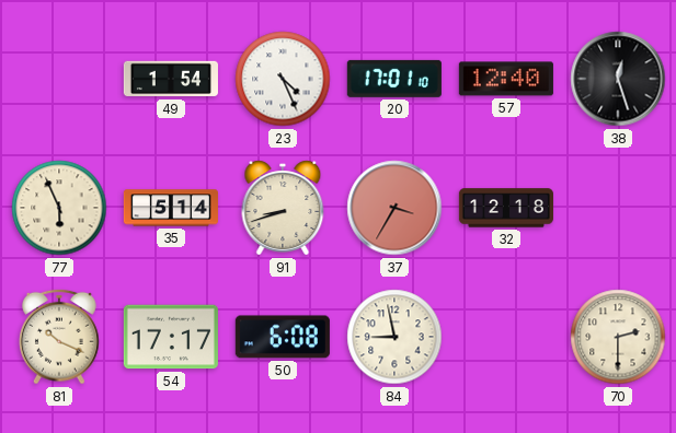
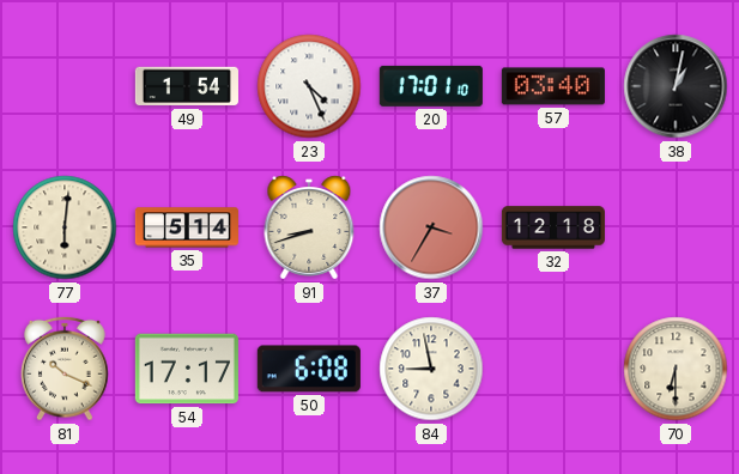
57: 12:40 -> 03:40
38: 12:27 -> 1:02
77: 5:56 -> 6:01
70: 2:30 -> 6:30
